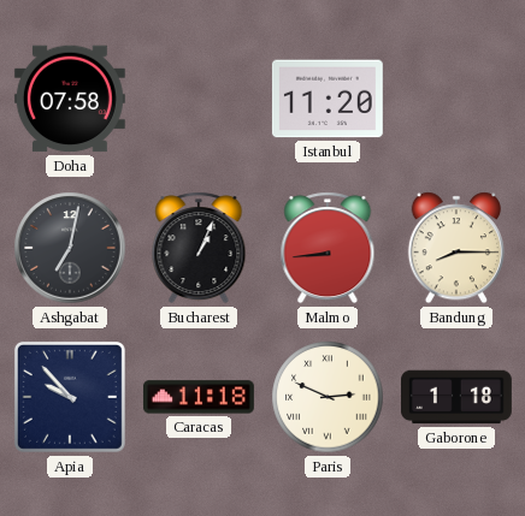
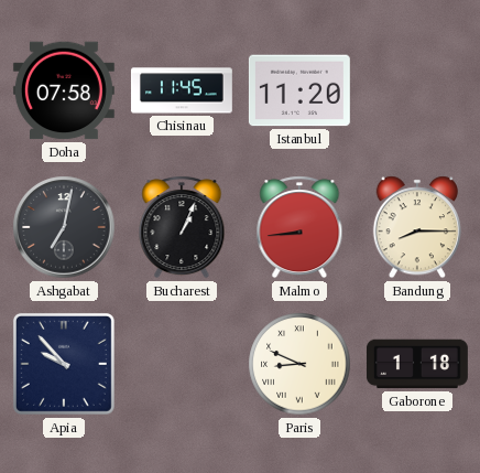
Chisinau: none -> 11:45
Caracas: 11:18 -> none
Paris: 2:49 -> 8:49
